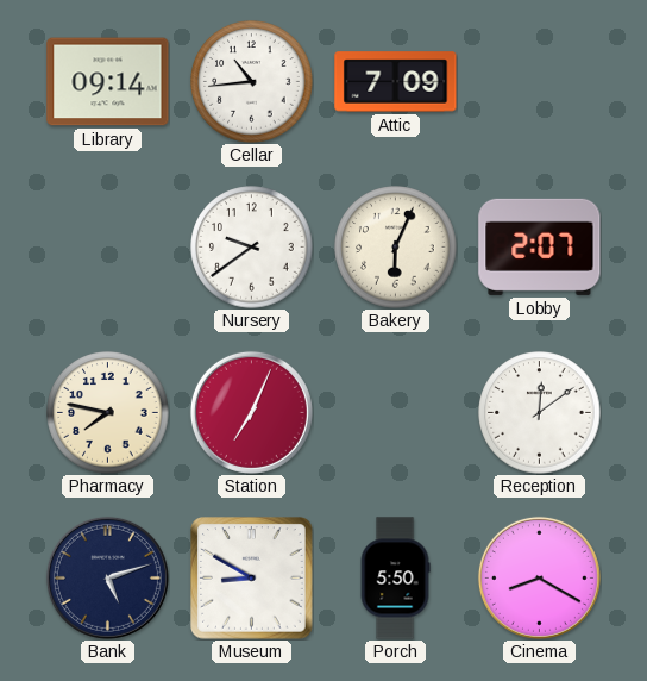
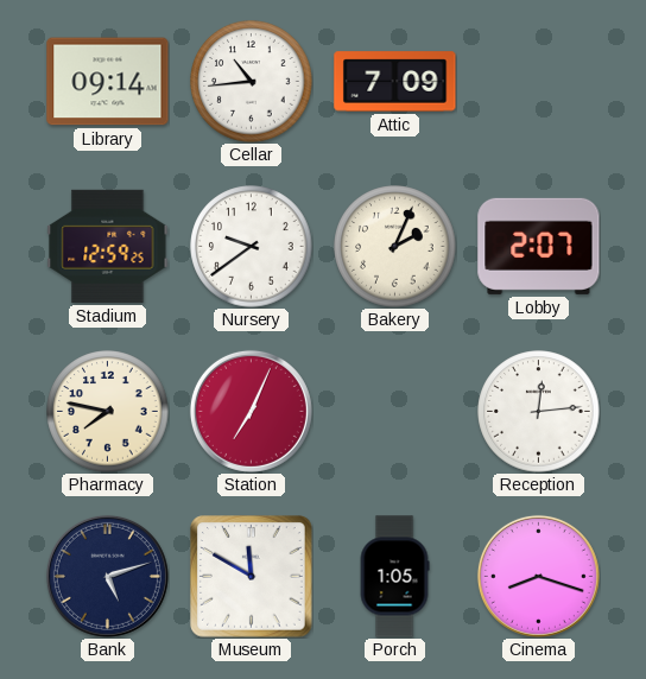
Stadium: none -> 12:59
Bakery: 6:04 -> 2:04
Reception: 12:09 -> 12:14
Museum: 8:50 -> 11:50
Porch: 5:50 -> 1:05
Cinema: 8:20 -> 8:18
